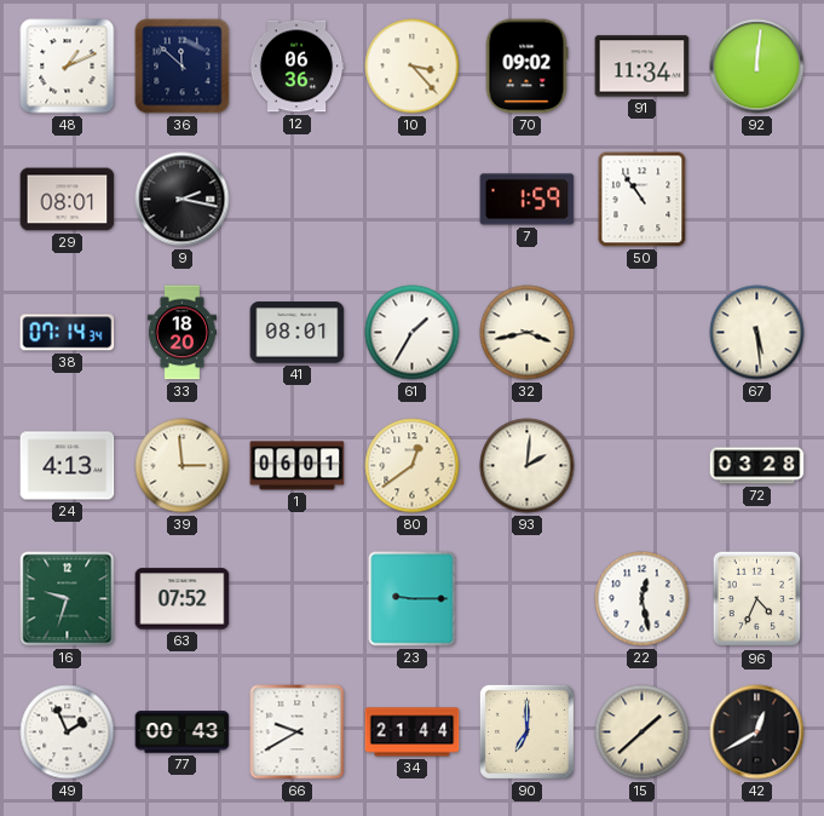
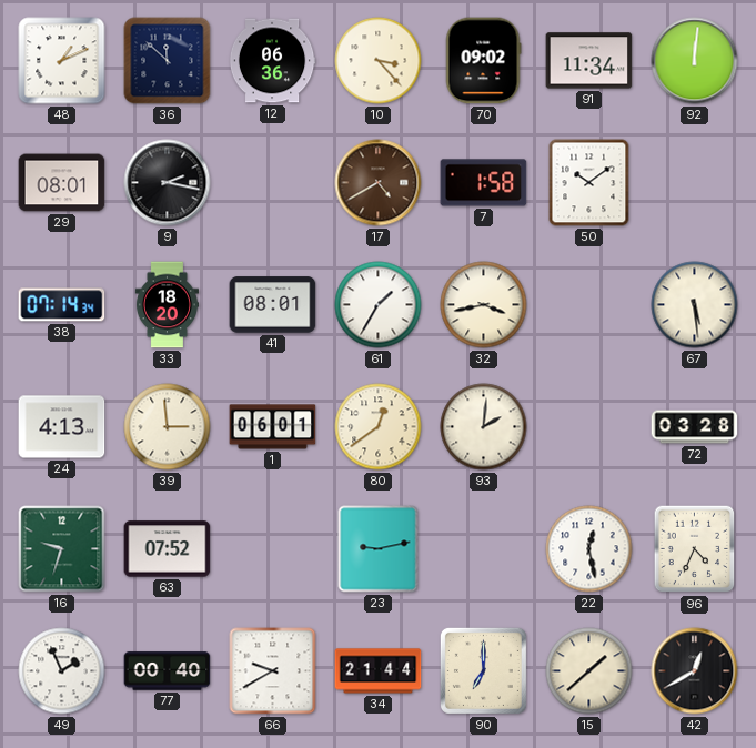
17: none -> 4:40
7: 1:59 -> 1:58
50: 10:54 -> 10:09
23: 9:15 -> 9:13
77: 00:43 -> 00:40
